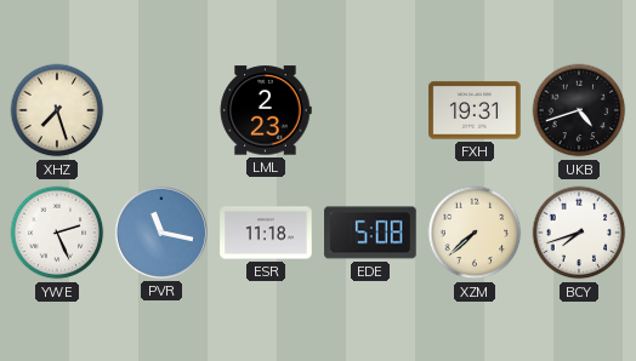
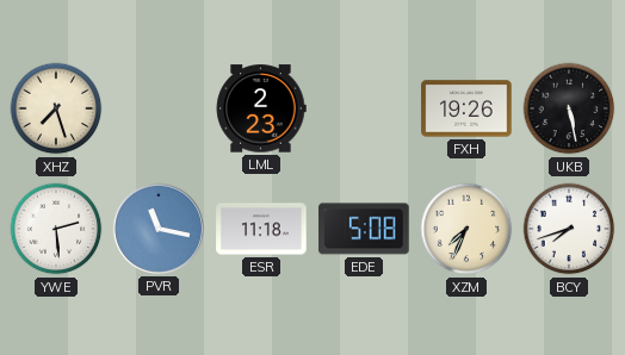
FXH: 19:31 -> 19:26
UKB: 4:42 -> 5:28
YWE: 2:26 -> 2:29
XZM: 7:38 -> 7:34
